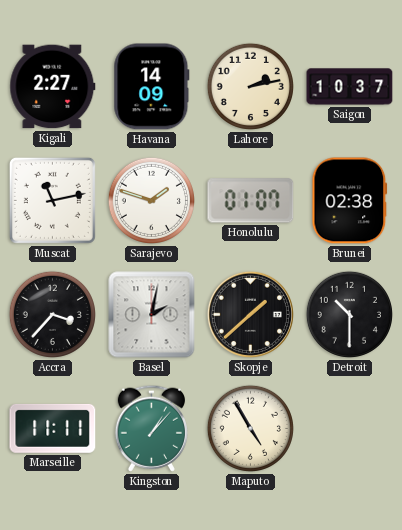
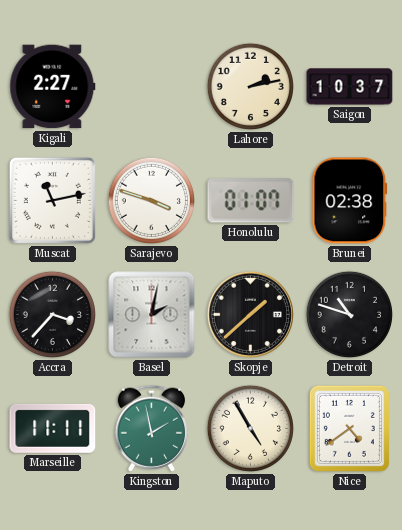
Havana: 14:09 -> none
Sarajevo: 1:48 -> 3:48
Detroit: 10:30 -> 10:48
Kingston: 1:07 -> 1:58
Nice: none -> 4:39
